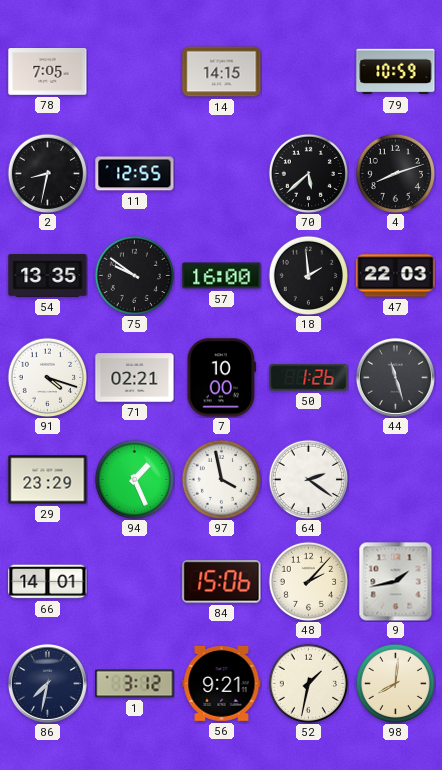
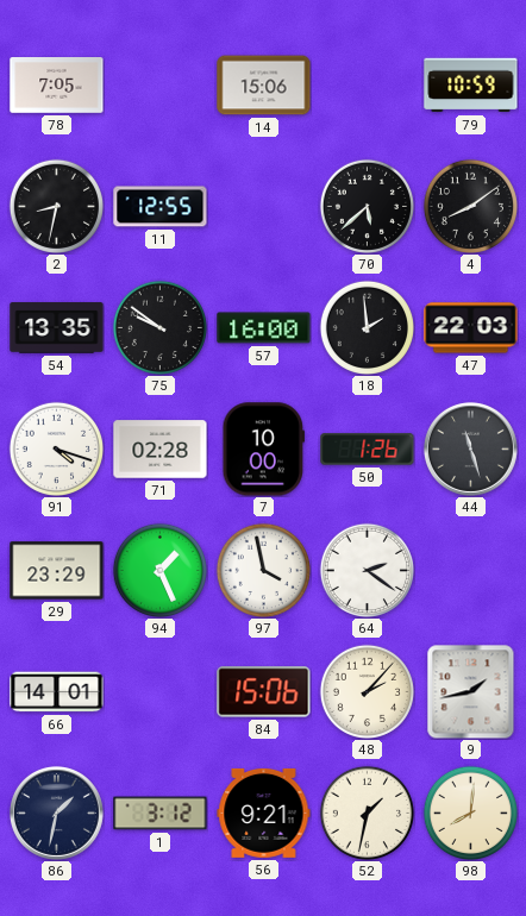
14: 14:15 -> 15:06
4: 8:12 -> 8:09
71: 02:21 -> 02:28
86: 7:32 -> 1:32
